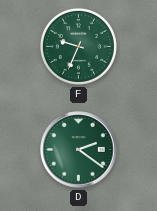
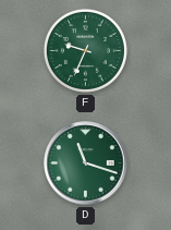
D: 2:21 -> 11:18
